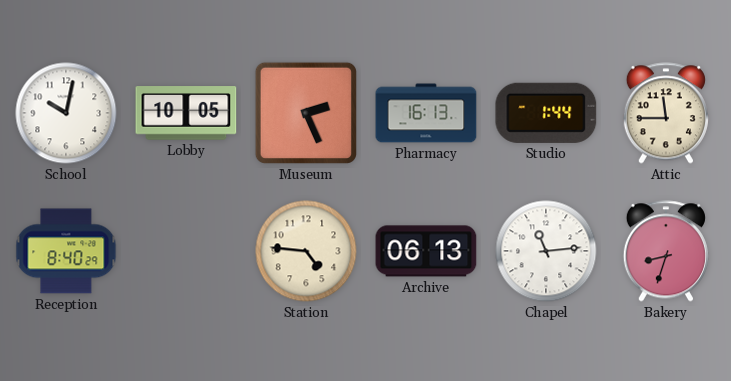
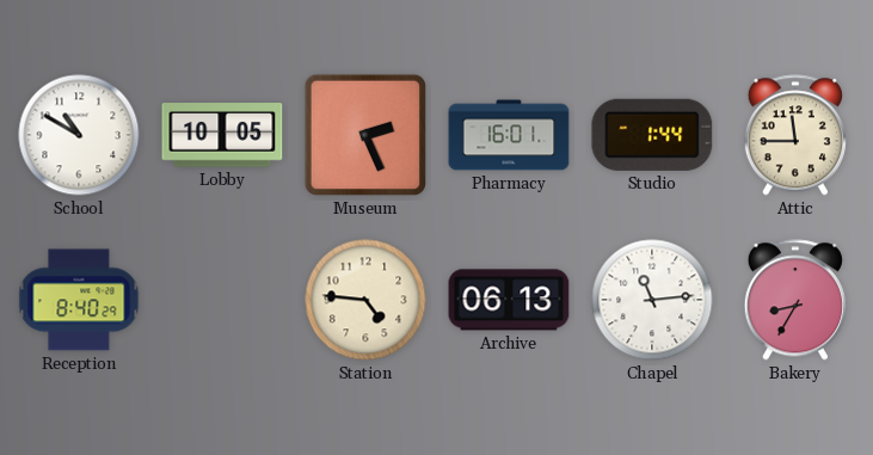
School: 10:02 -> 10:50
Pharmacy: 16:13 -> 16:01
Bakery: 8:33 -> 8:35
